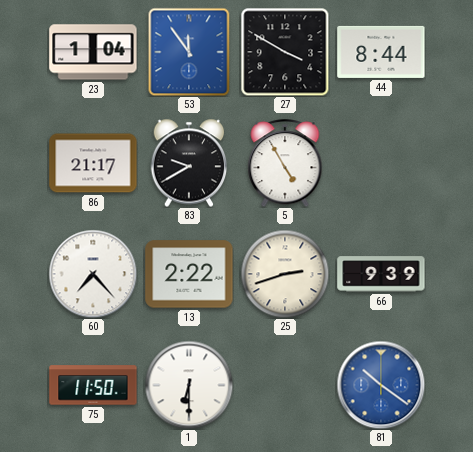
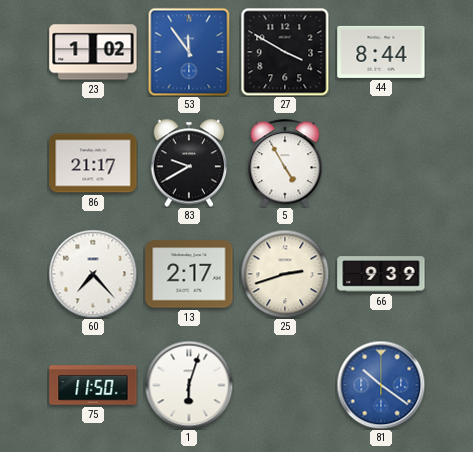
23: 1:04 -> 1:02
13: 2:22 -> 2:17
1: 6:30 -> 6:03
